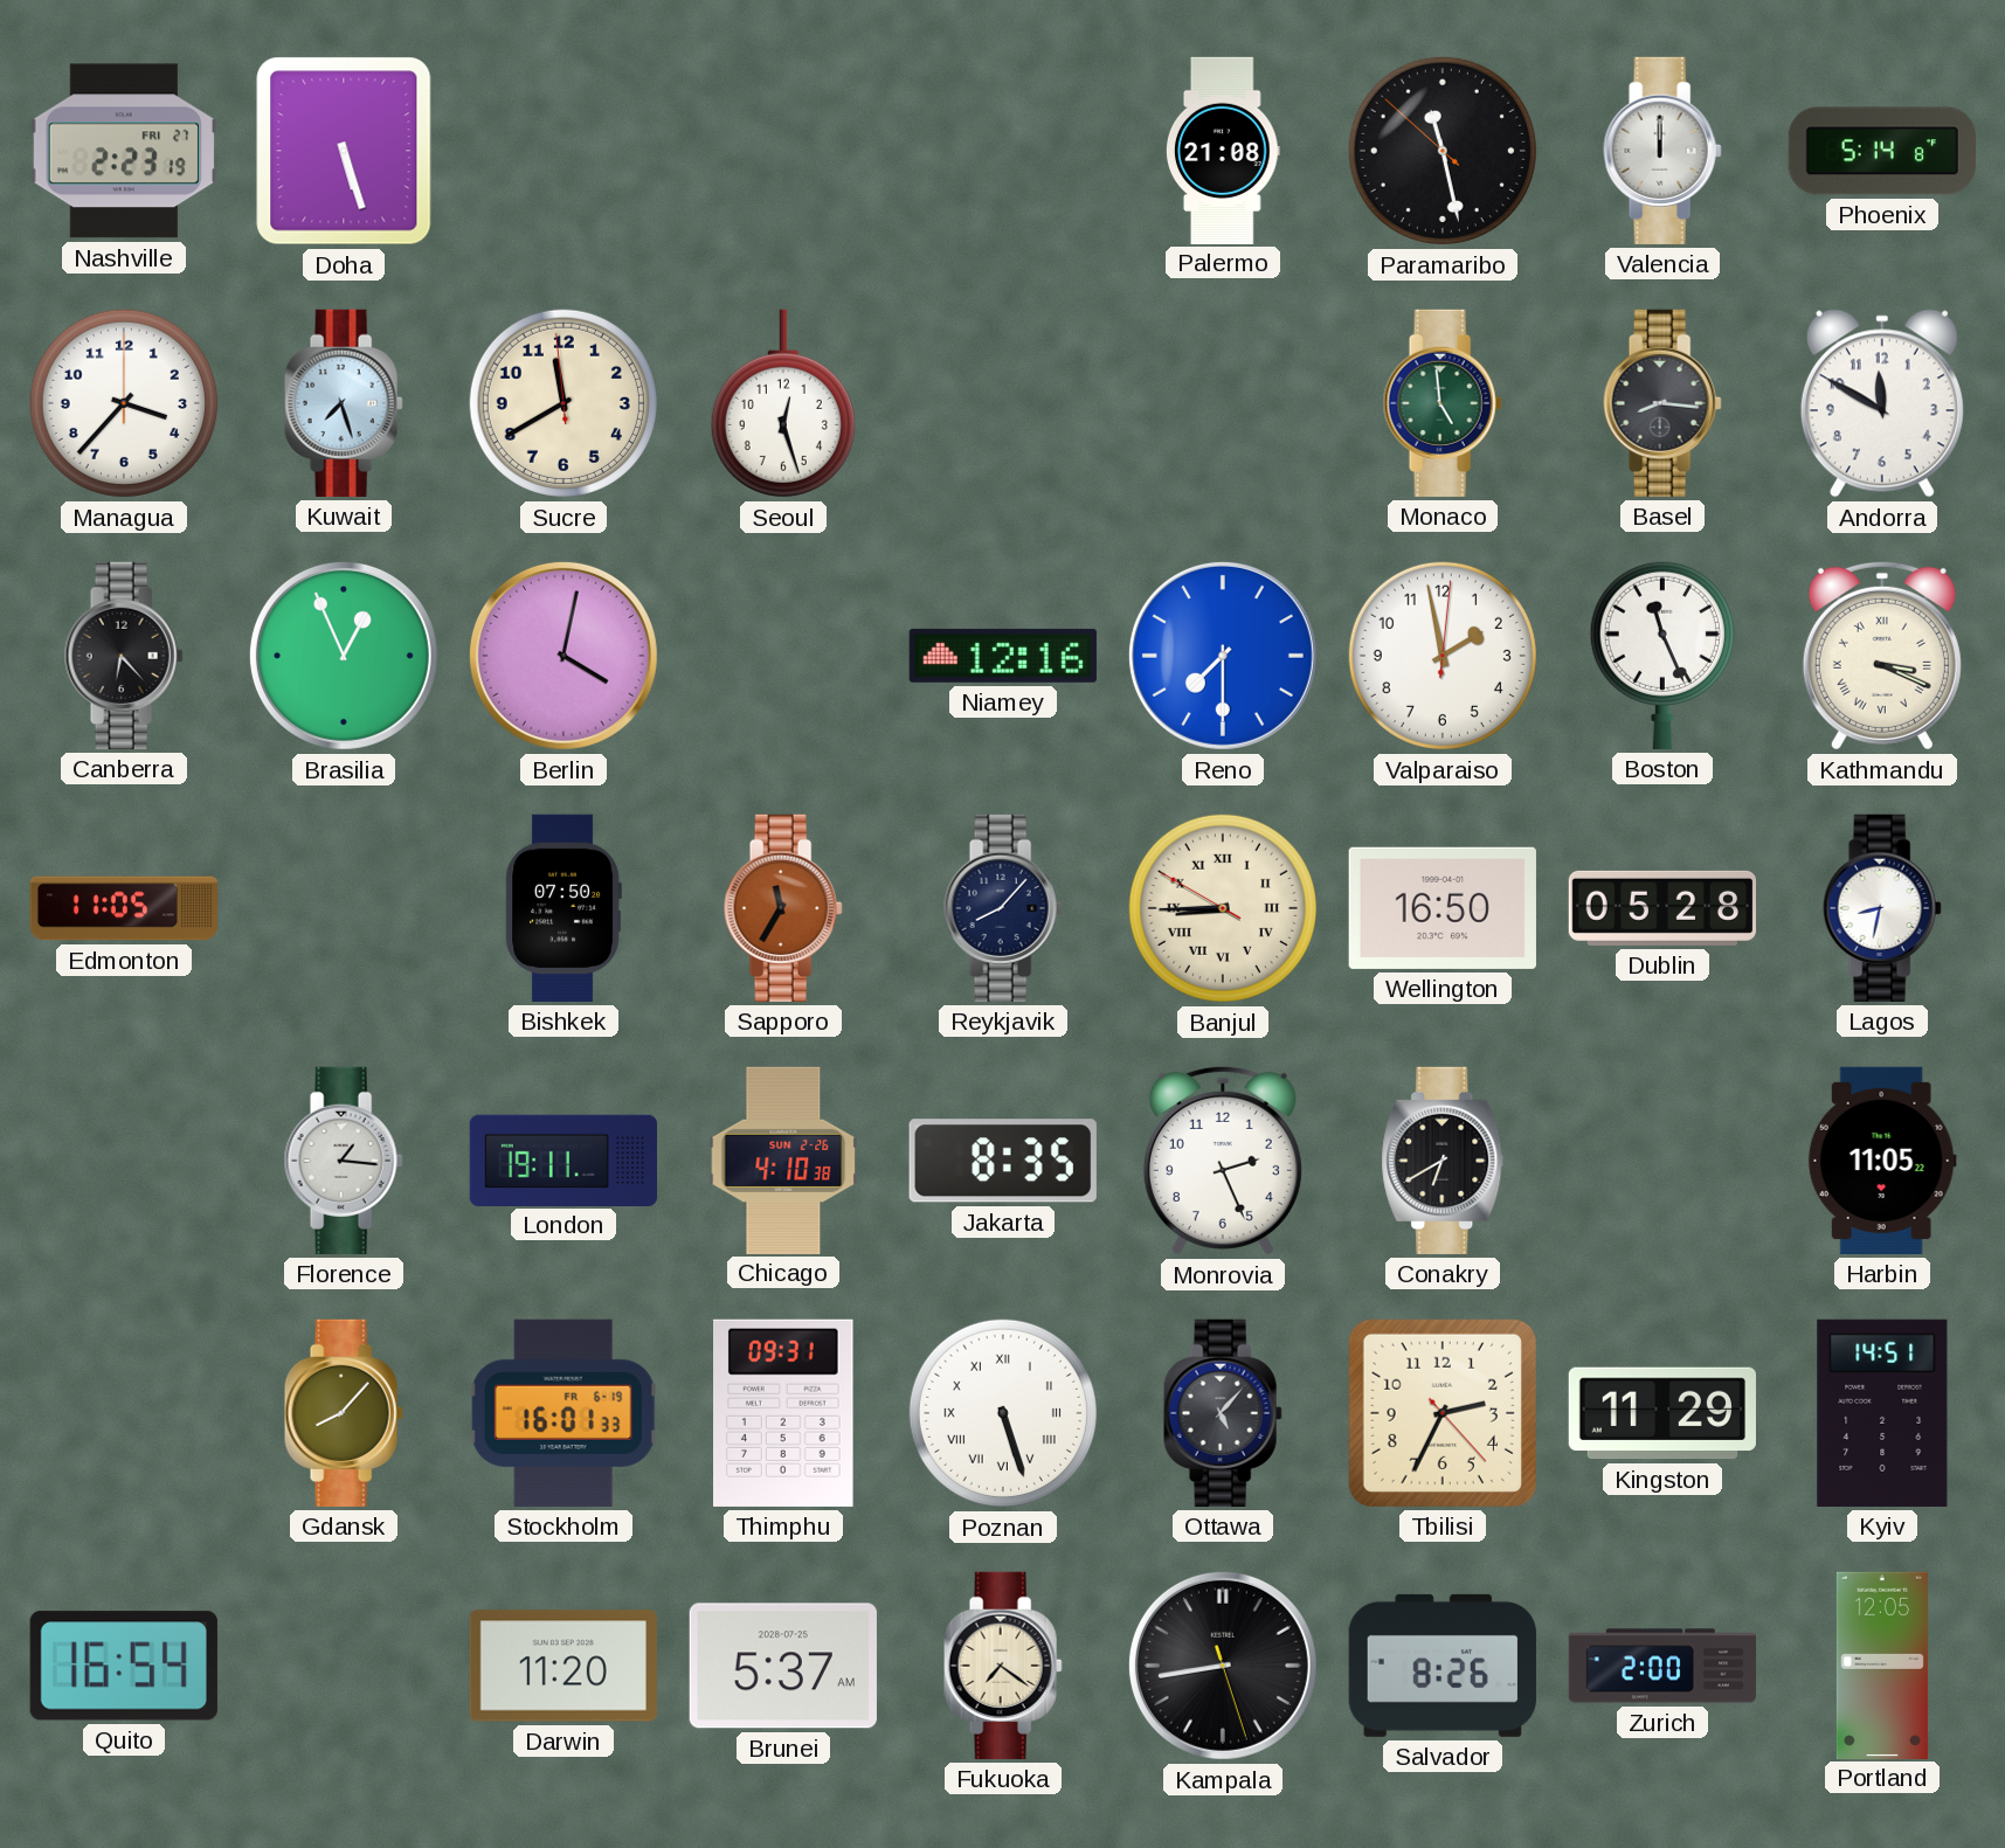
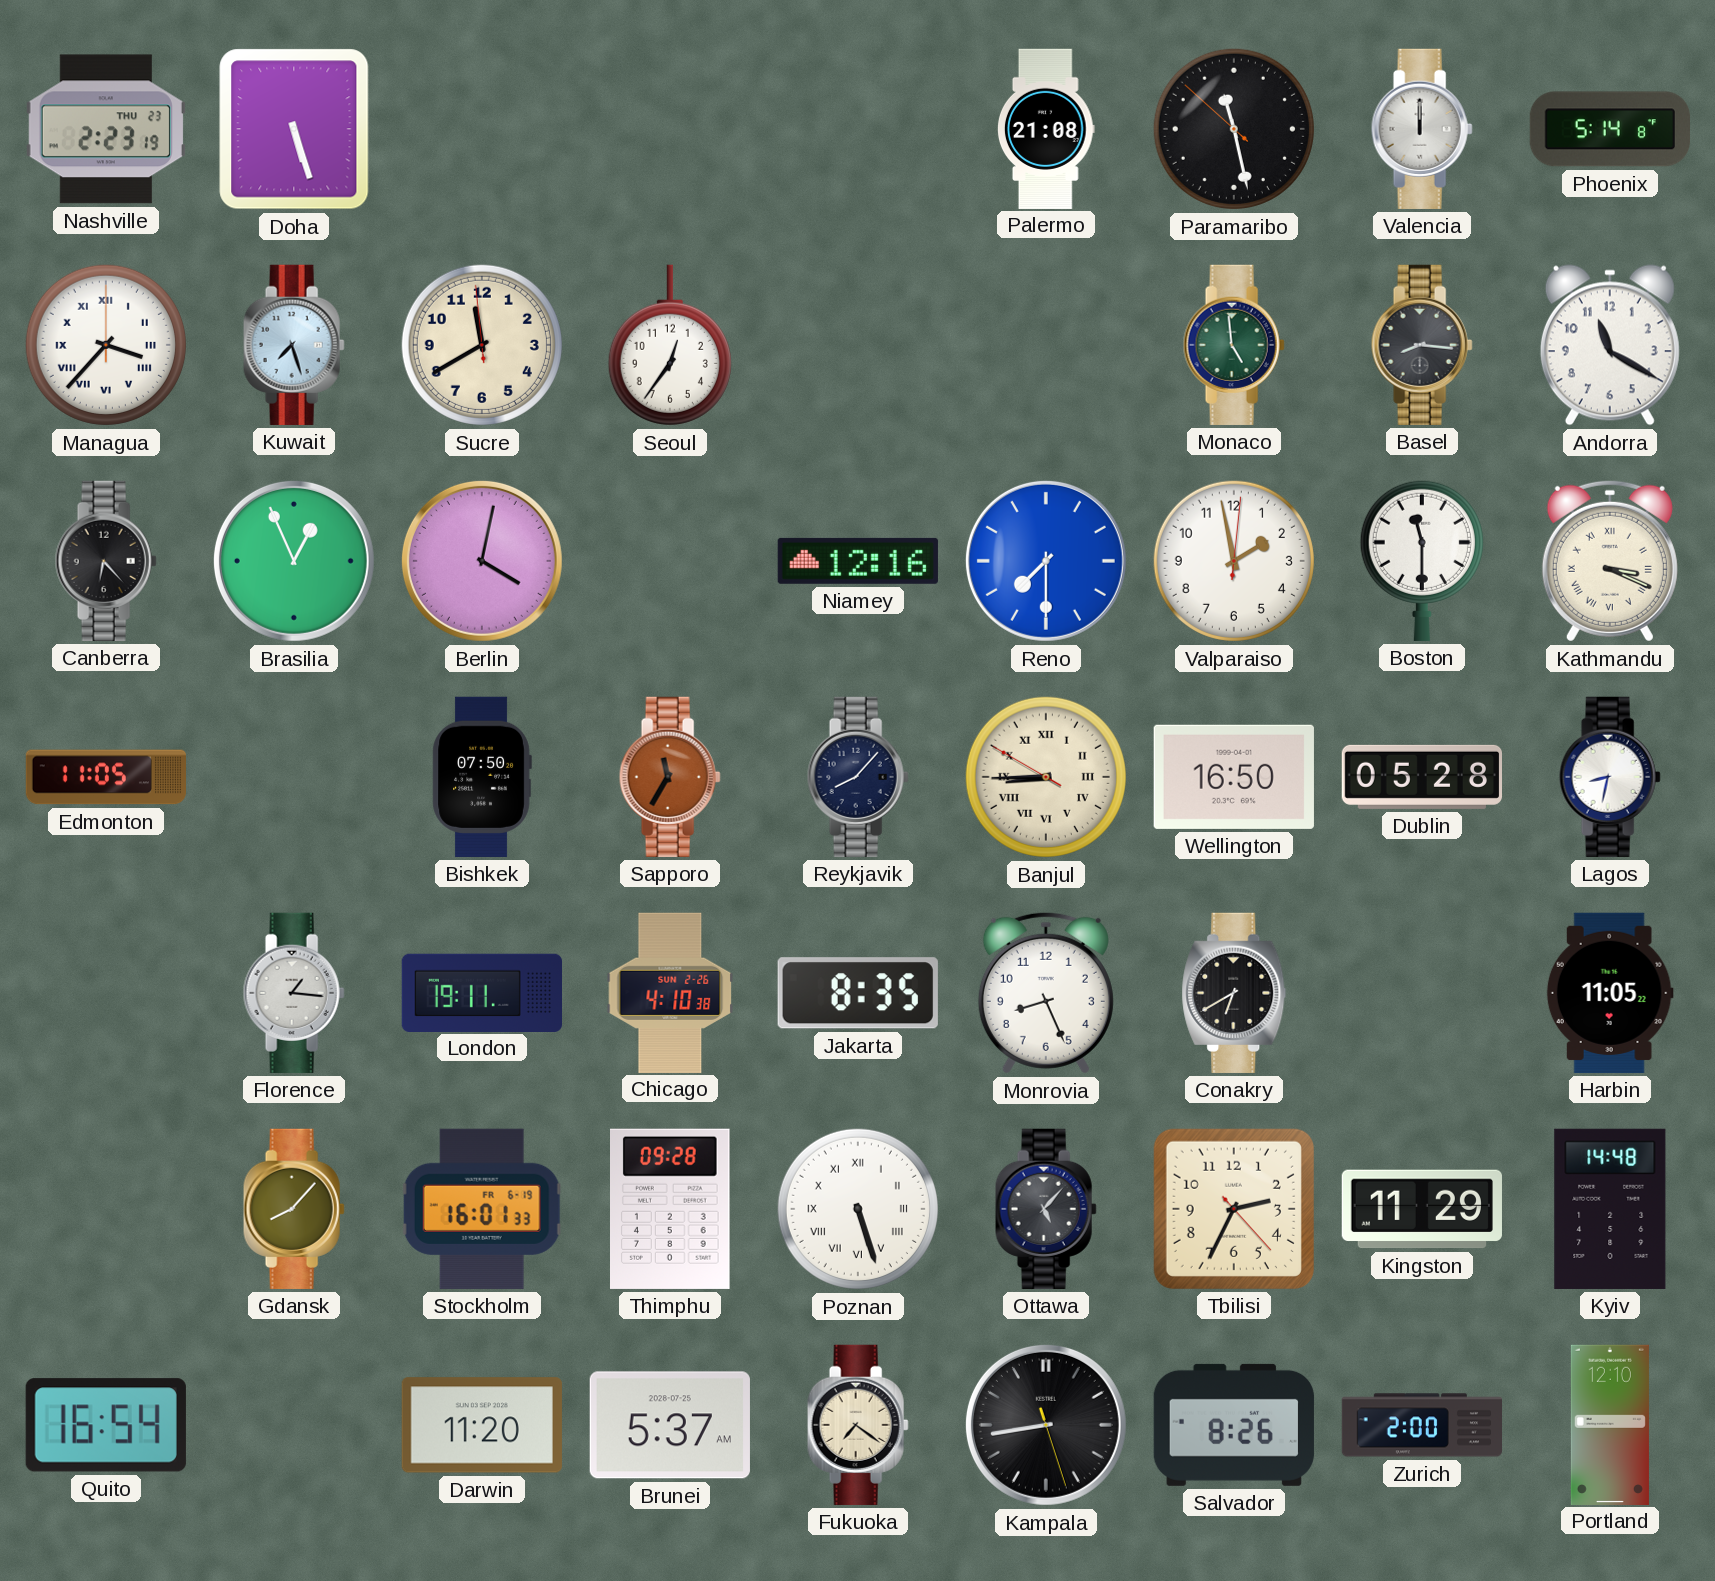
Nashville date: FRI 27 -> THU 23
Managua numerals: Arabic -> Roman
Seoul: 12:27 -> 12:36
Andorra: 11:50 -> 11:20
Boston: 11:26 -> 11:30
Monrovia: 2:26 -> 8:26
Thimphu: 09:31 -> 09:28
Kyiv: 14:51 -> 14:48
Portland: 12:05 -> 12:10
